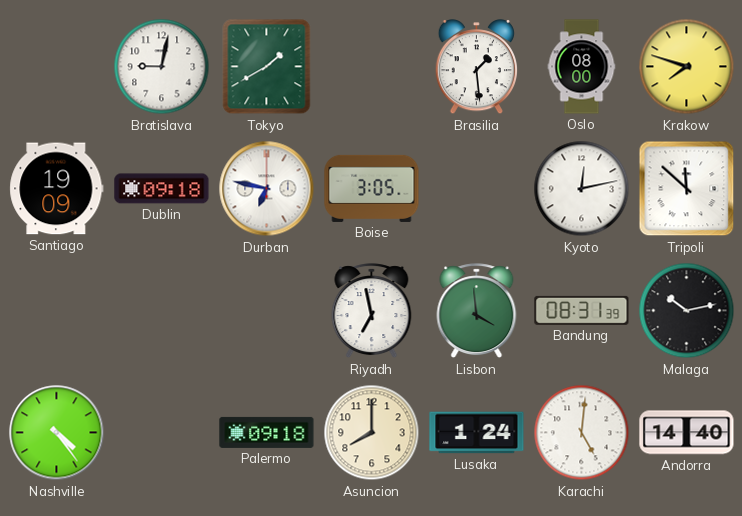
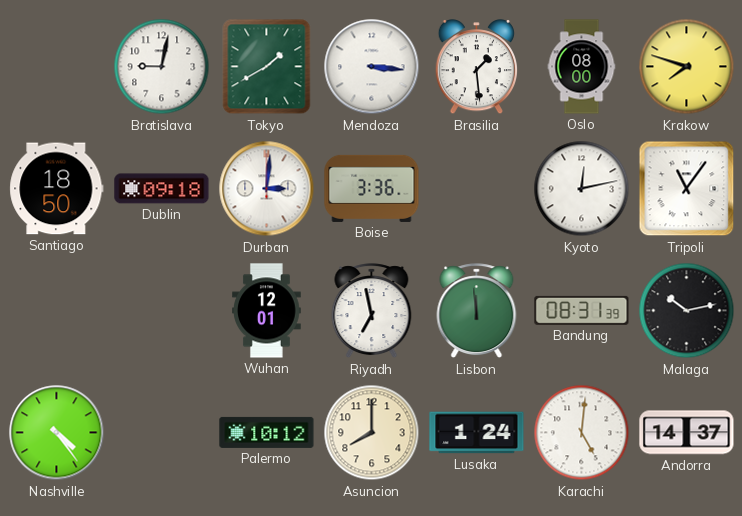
Mendoza: none -> 3:16
Santiago: 19:09 -> 18:50
Durban: 6:47 -> 3:01
Boise: 3:05 -> 3:36
Tripoli: 11:52 -> 11:06
Wuhan: none -> 12:01
Lisbon: 3:59 -> 11:59
Palermo: 09:18 -> 10:12
Andorra: 14:40 -> 14:37
